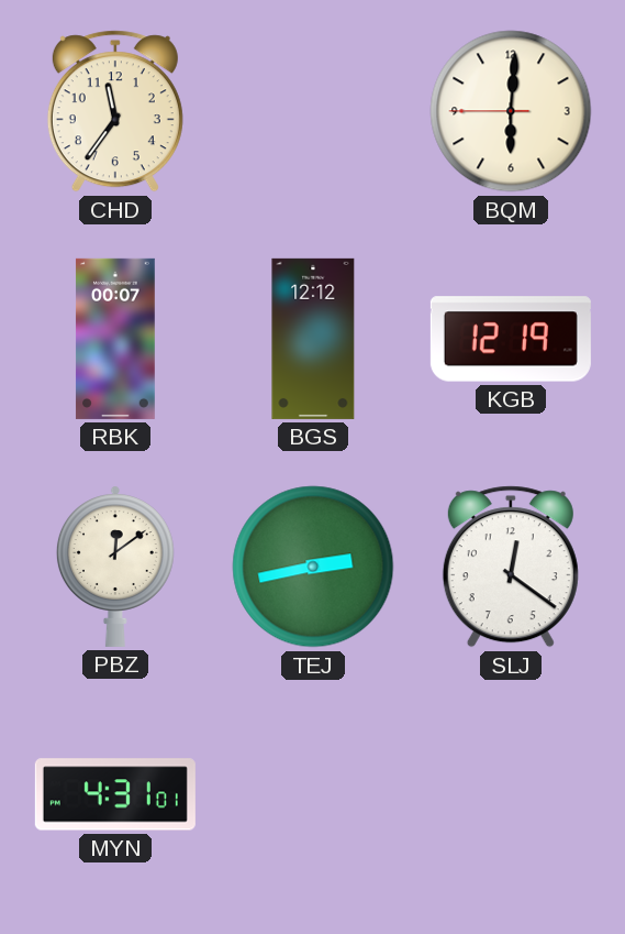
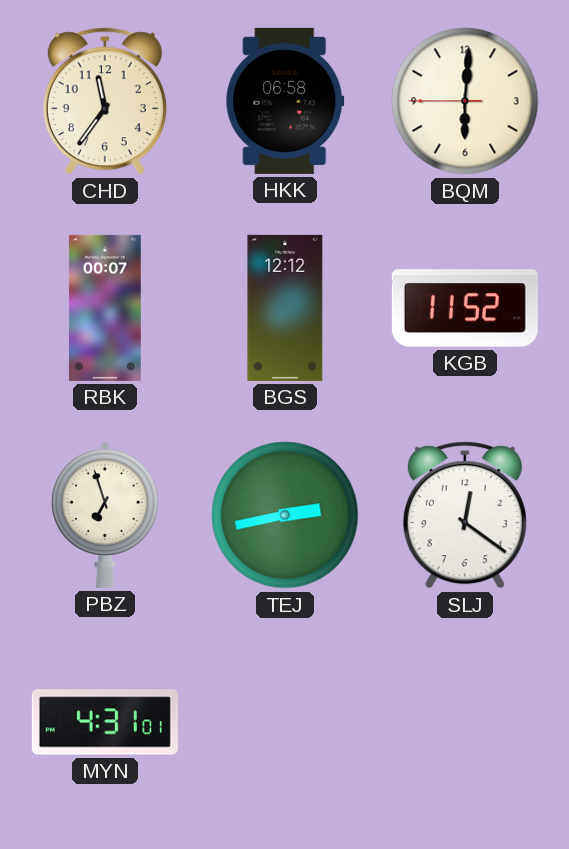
HKK: none -> 06:58
KGB: 12:19 -> 11:52
PBZ: 12:09 -> 6:57
